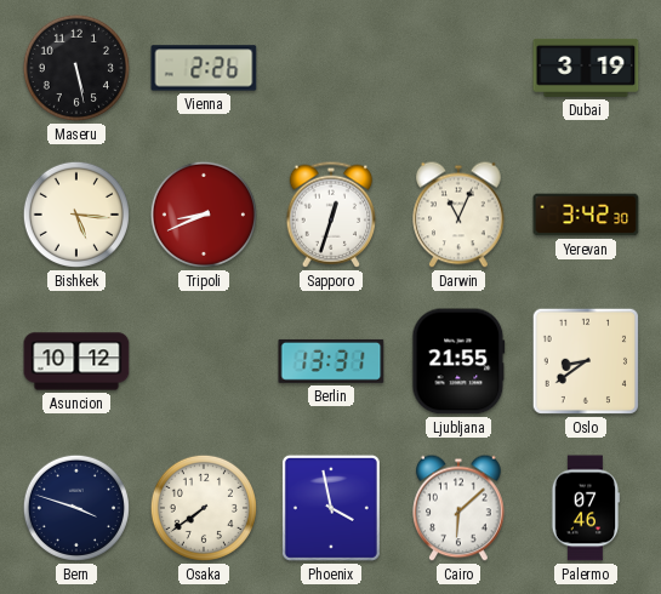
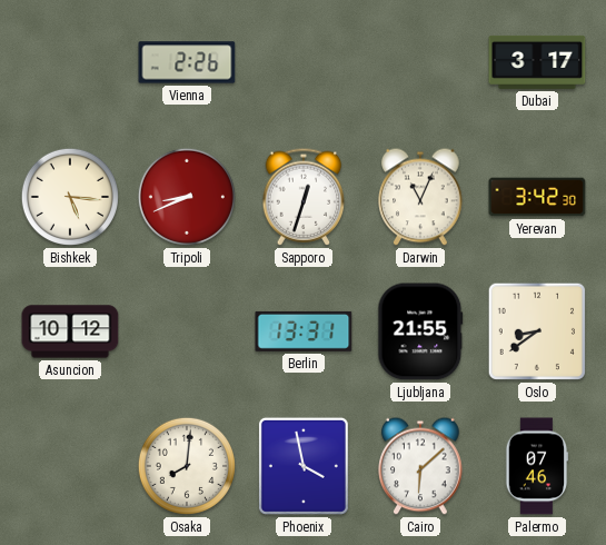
Maseru: 5:28 -> none
Dubai: 3:19 -> 3:17
Bern: 3:48 -> none
Osaka: 7:39 -> 8:01
